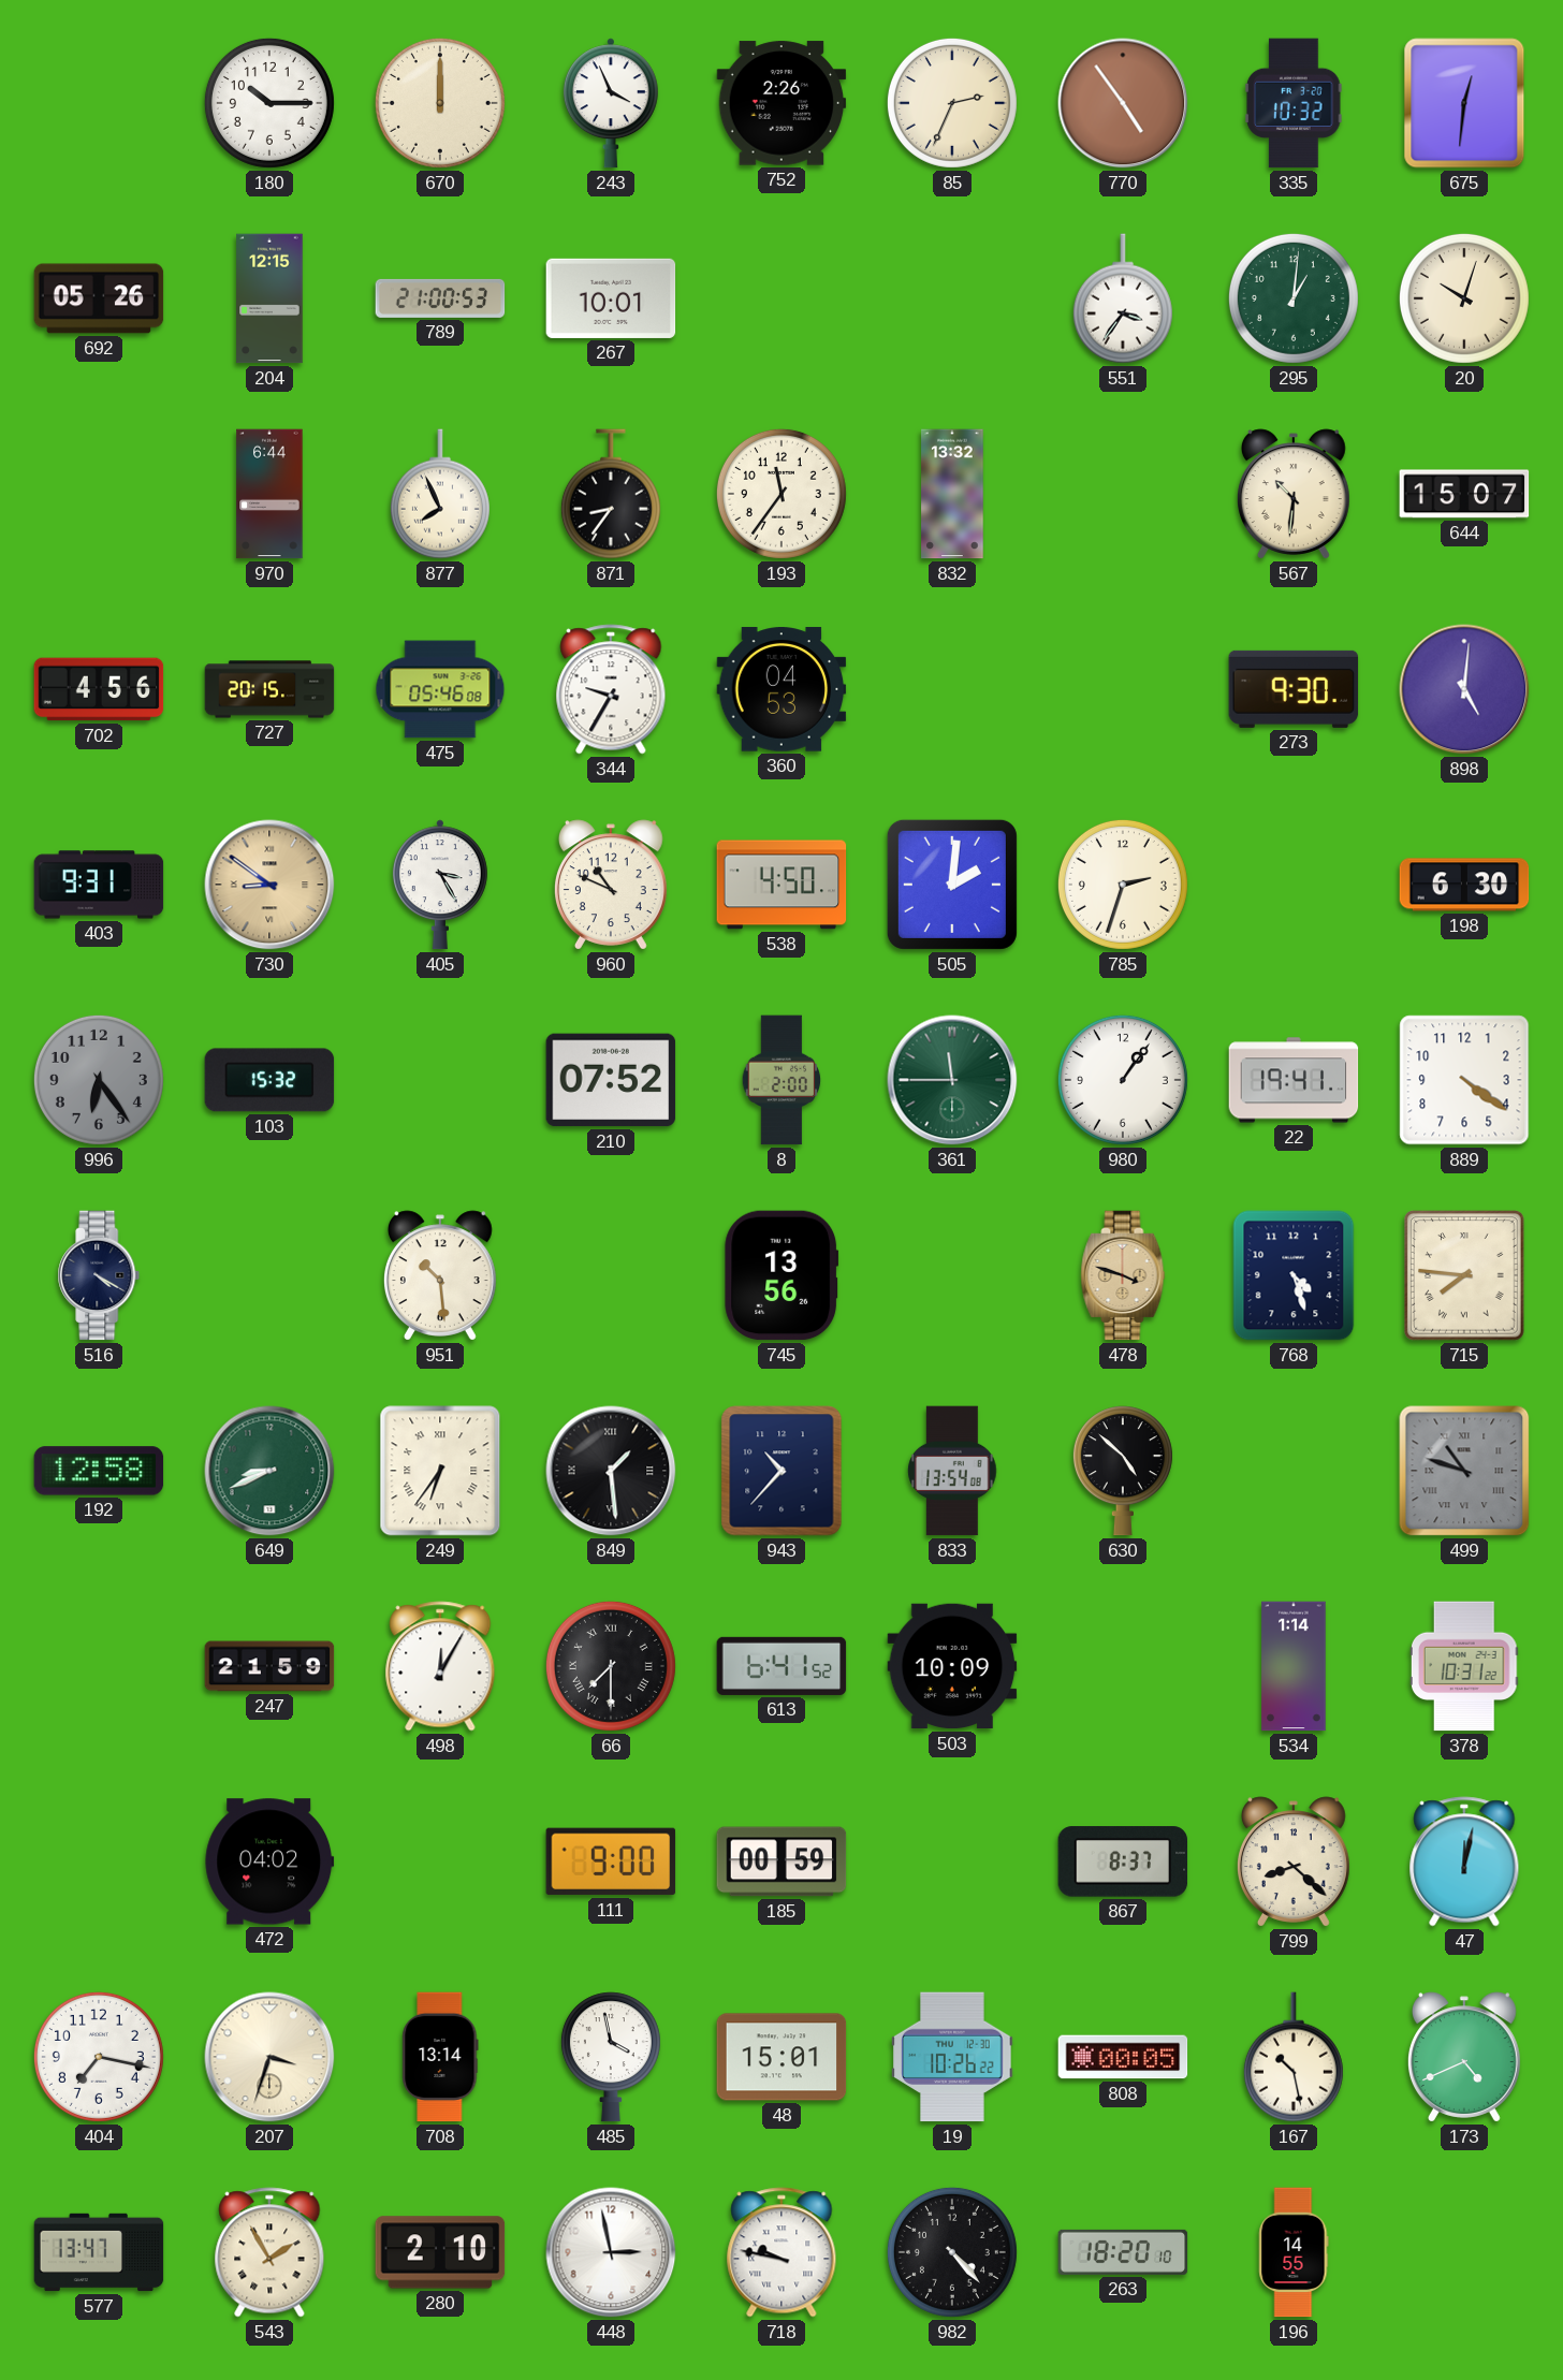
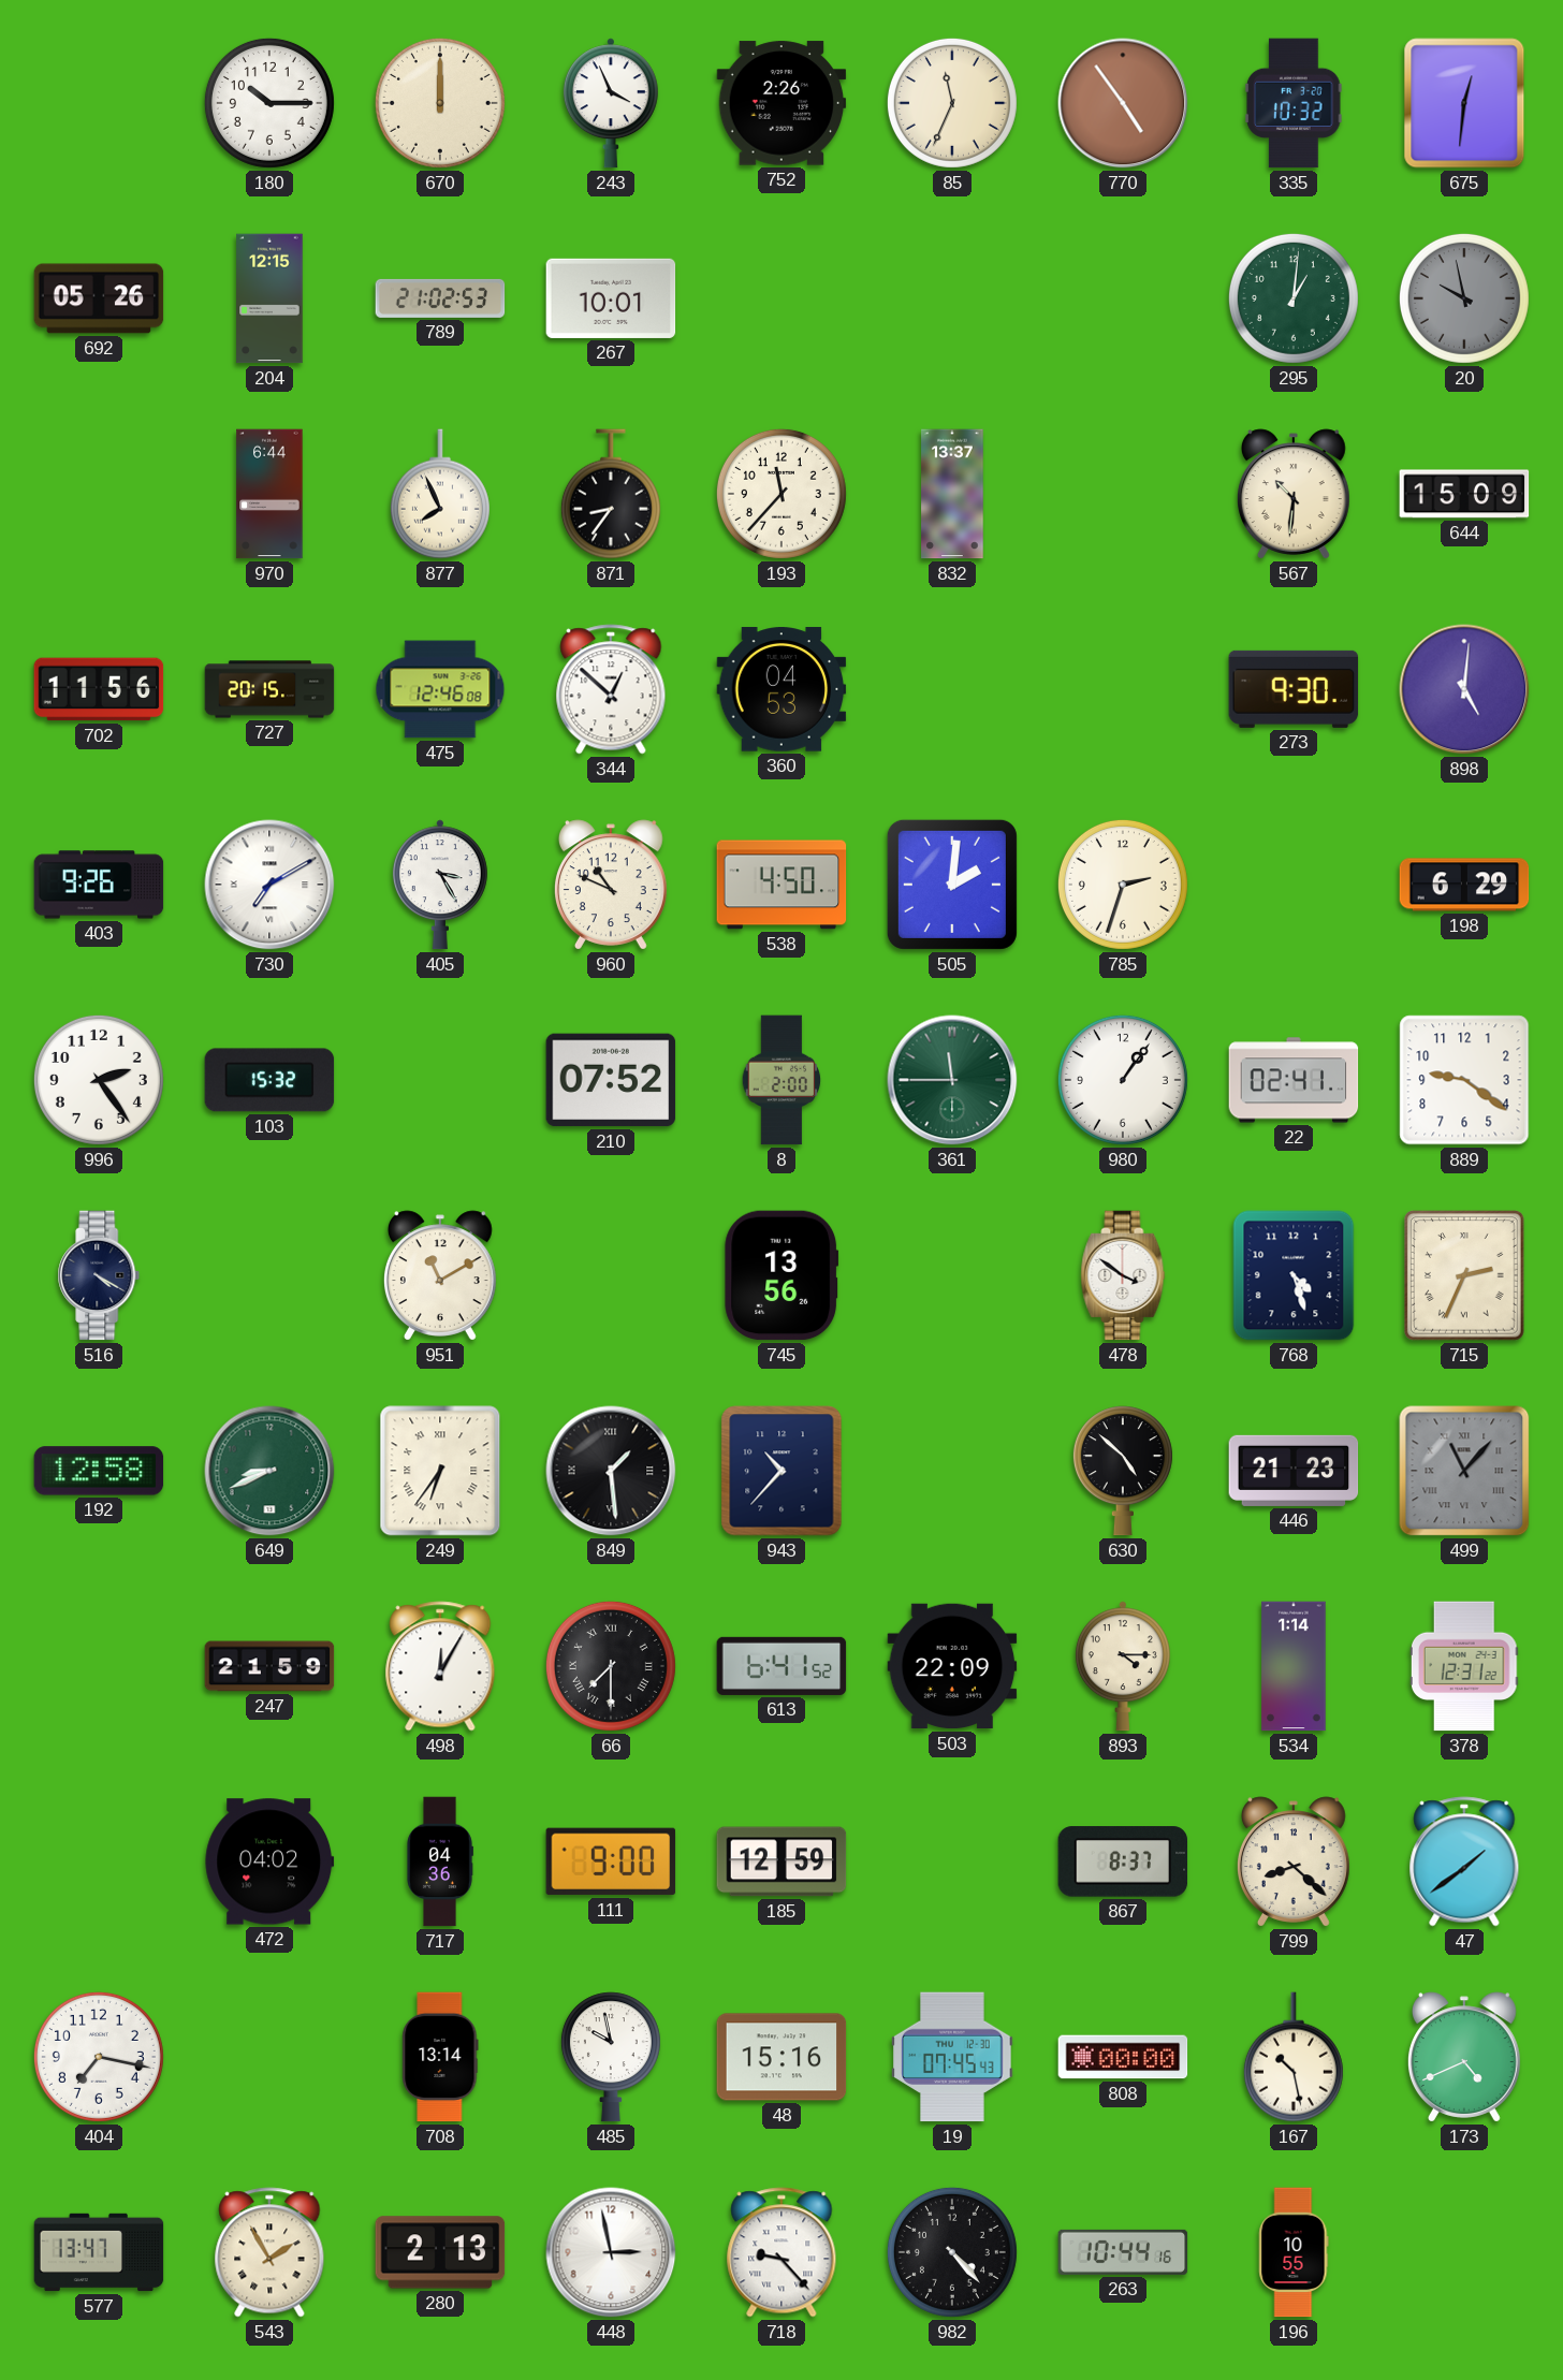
85: 2:34 -> 11:34
789: 21:00 -> 21:02
551: 3:36 -> none
20: 10:03 -> 9:58
20 dial: cream -> grey
193: 11:36 -> 11:37
832: 13:32 -> 13:37
644: 15:07 -> 15:09
702: 4:56 -> 11:56
475: 05:46 -> 12:46
344: 9:35 -> 12:52
403: 9:31 -> 9:26
730: 8:51 -> 7:10
730 dial: champagne -> white
198: 6:30 -> 6:29
996: 6:24 -> 2:24
996 dial: grey -> white
22: 19:41 -> 02:41
889: 4:21 -> 9:21
951: 10:29 -> 11:10
478: 3:48 -> 3:51
478 dial: champagne -> white
715: 7:46 -> 2:34
833: 13:54 -> none
446: none -> 21:23
499: 10:48 -> 11:07
503: 10:09 -> 22:09
893: none -> 4:15
378: 10:31 -> 12:31
717: none -> 04:36
185: 00:59 -> 12:59
47: 12:02 -> 1:39
207: 3:33 -> none
485: 3:58 -> 9:58
48: 15:01 -> 15:16
19: 10:26 -> 07:45
808: 00:05 -> 00:00
280: 2:10 -> 2:13
718: 9:47 -> 9:23
263: 18:20 -> 10:44
196: 14:55 -> 10:55
